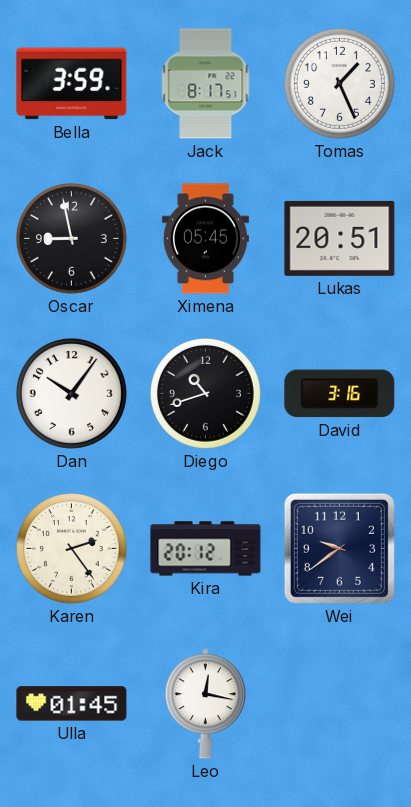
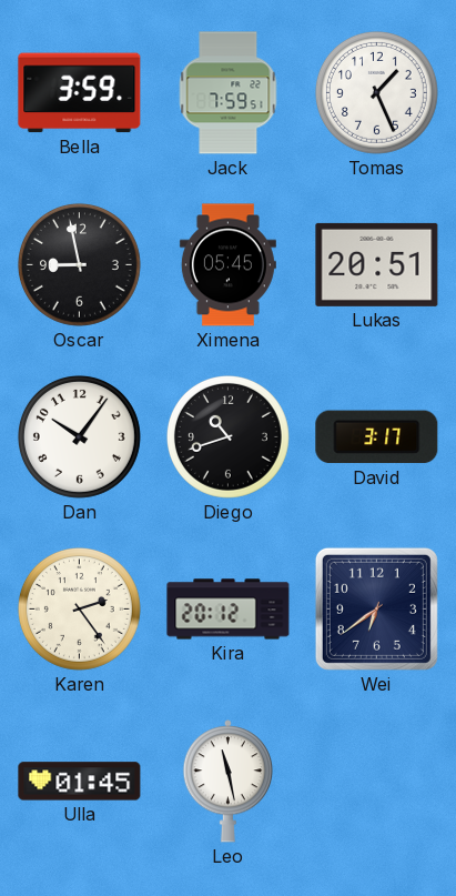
Jack: 8:17 -> 7:59
David: 3:16 -> 3:17
Wei: 9:39 -> 6:39
Leo: 12:17 -> 11:28
